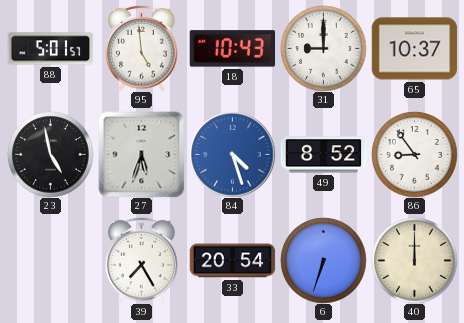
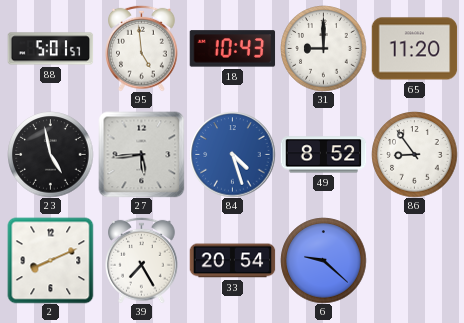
65: 10:37 -> 11:20
27: 5:33 -> 5:44
2: none -> 8:11
6: 6:33 -> 9:22
40: 12:00 -> none
